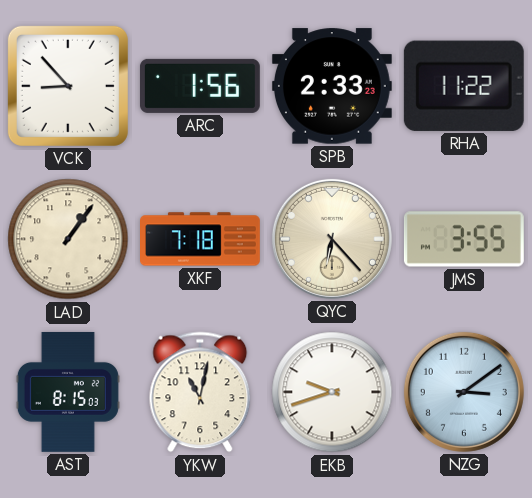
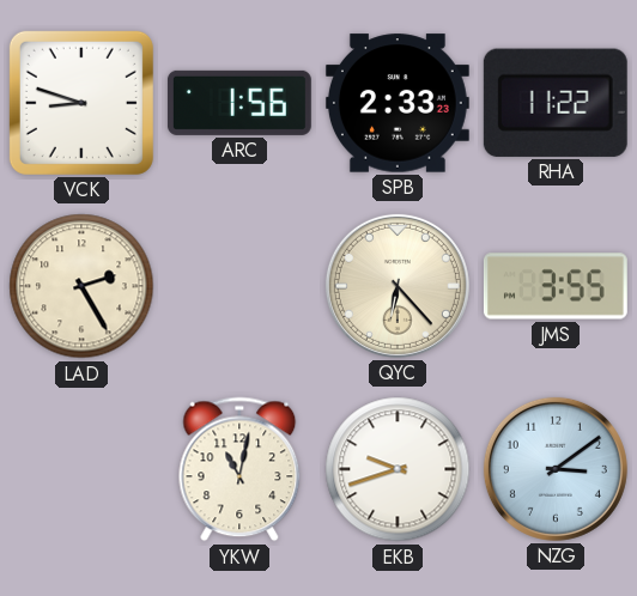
VCK: 8:53 -> 8:48
LAD: 1:06 -> 2:25
XKF: 7:18 -> none
AST: 8:15 -> none
